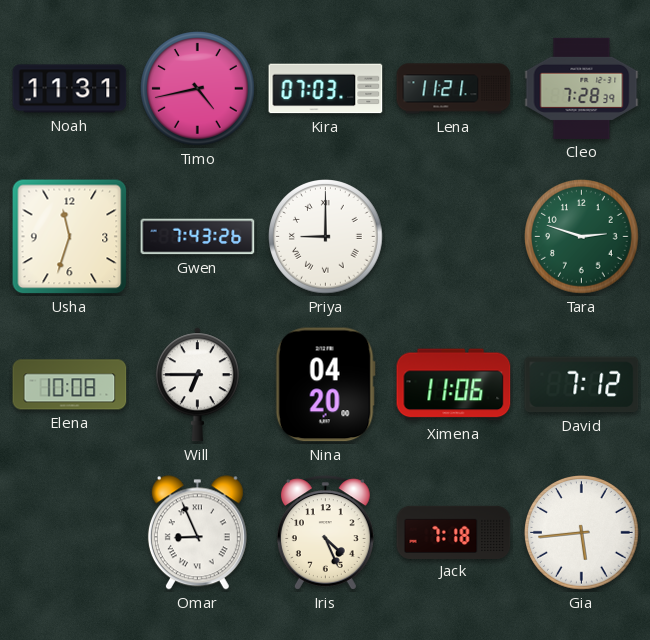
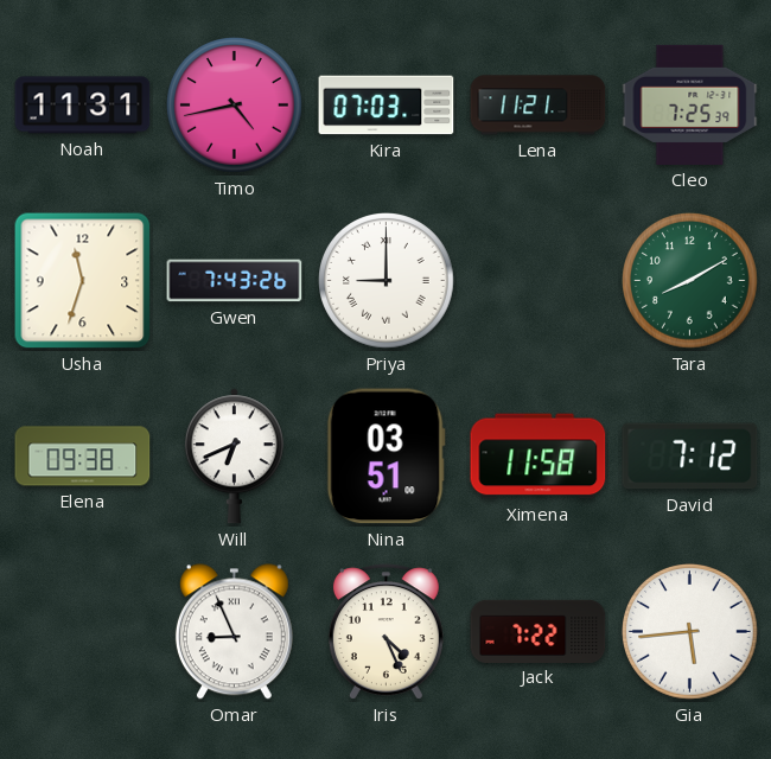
Cleo: 7:28 -> 7:25
Tara: 2:48 -> 8:10
Elena: 10:08 -> 09:38
Will: 6:45 -> 6:41
Nina: 04:20 -> 03:51
Ximena: 11:06 -> 11:58
Jack: 7:18 -> 7:22
